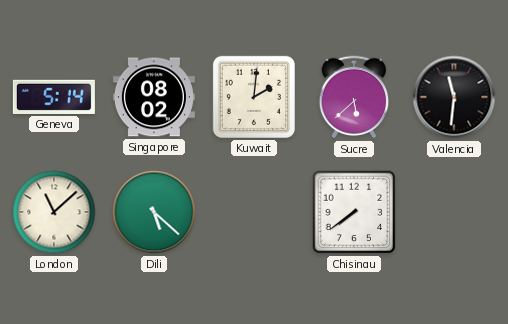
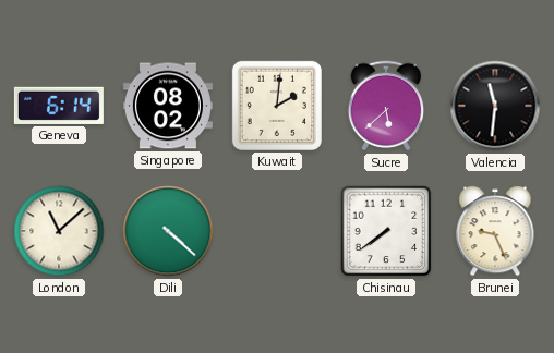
Geneva: 5:14 -> 6:14
Dili: 5:22 -> 4:22
Brunei: none -> 9:26
